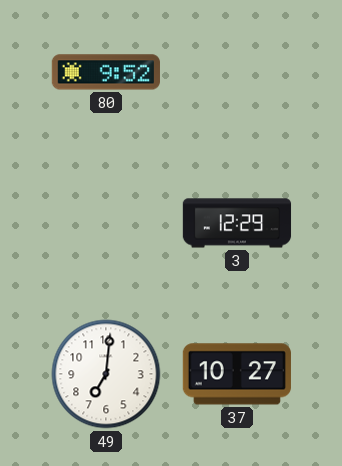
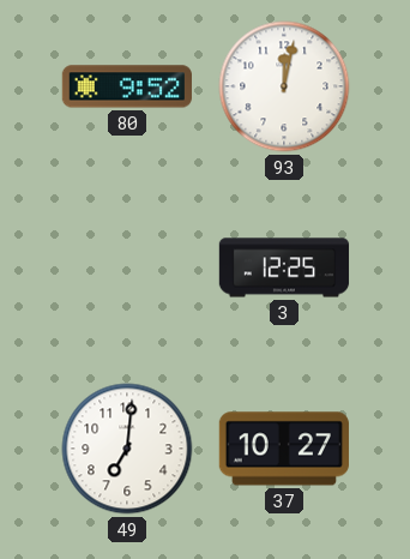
93: none -> 12:02
3: 12:29 -> 12:25
